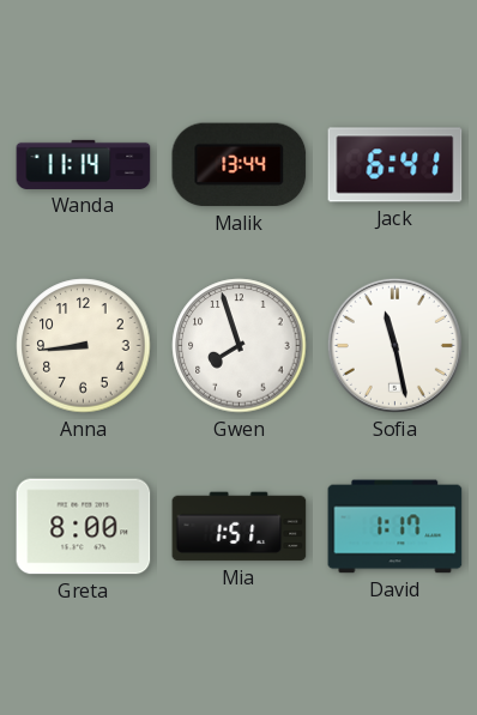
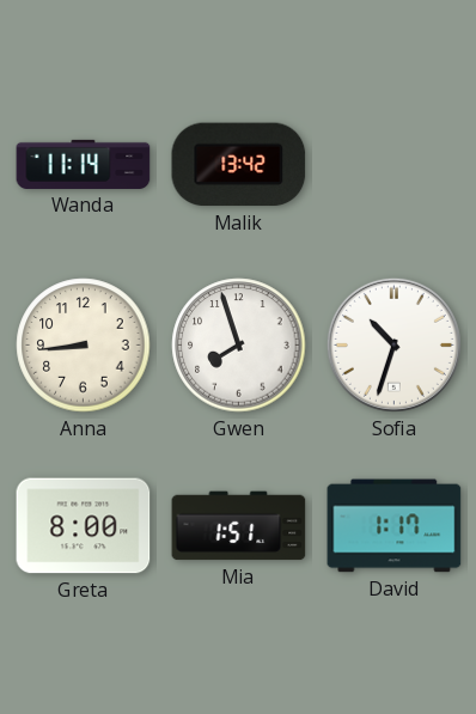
Malik: 13:44 -> 13:42
Jack: 6:41 -> none
Sofia: 11:28 -> 10:33
